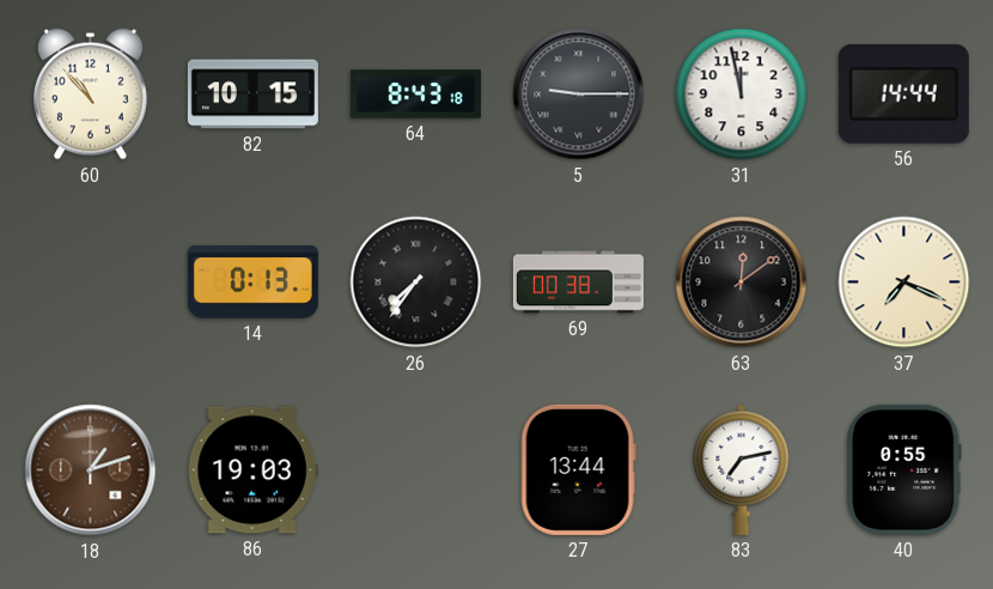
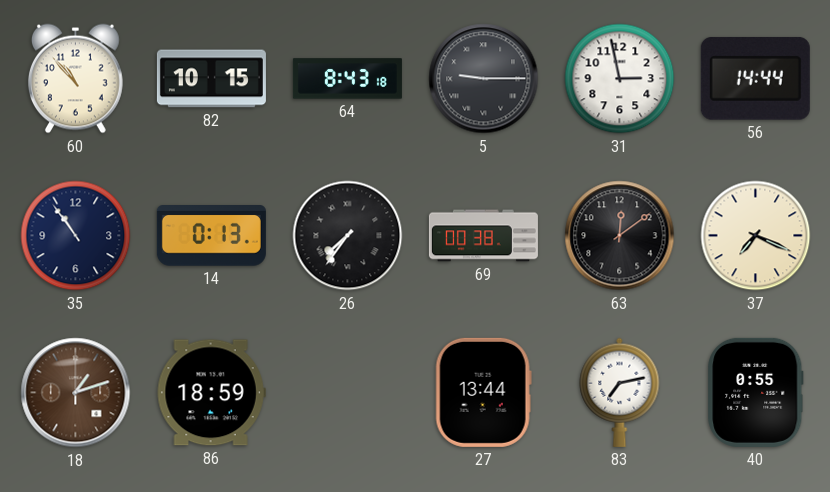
31: 11:58 -> 2:58
35: none -> 10:54
86: 19:03 -> 18:59
